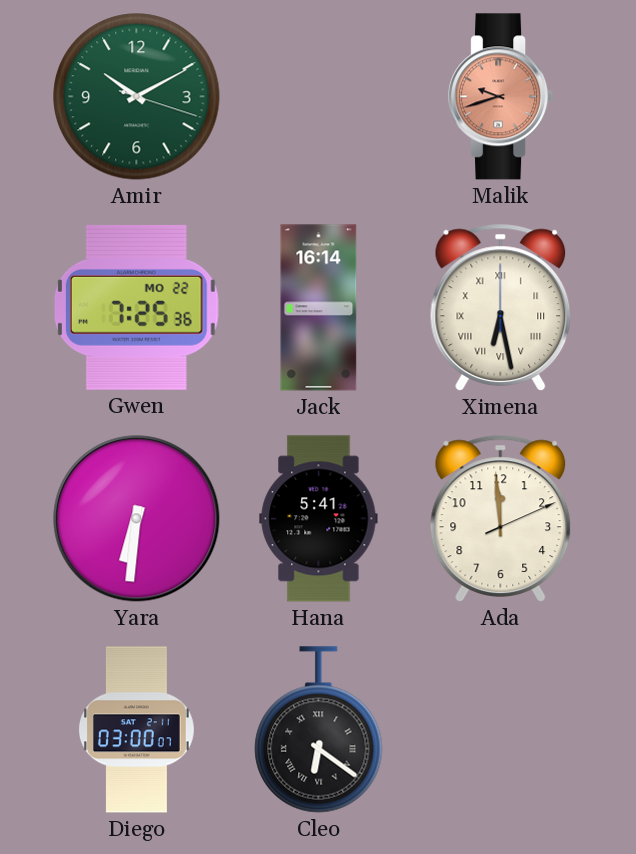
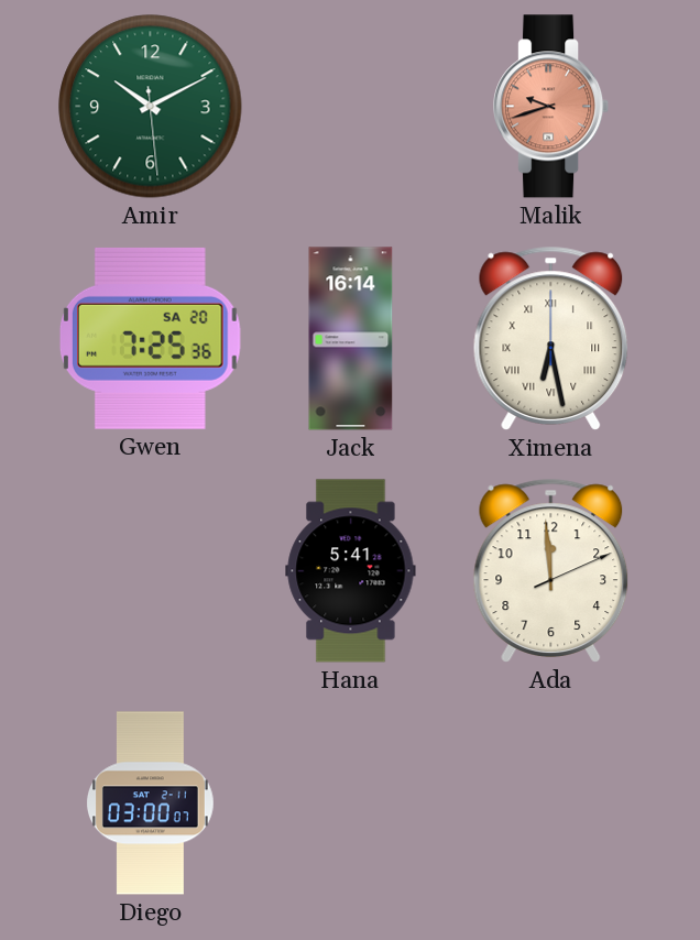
Amir: 10:10:18 -> 10:10:29
Gwen date: MO 22 -> SA 20
Yara: 6:31 -> none
Cleo: 6:21 -> none
